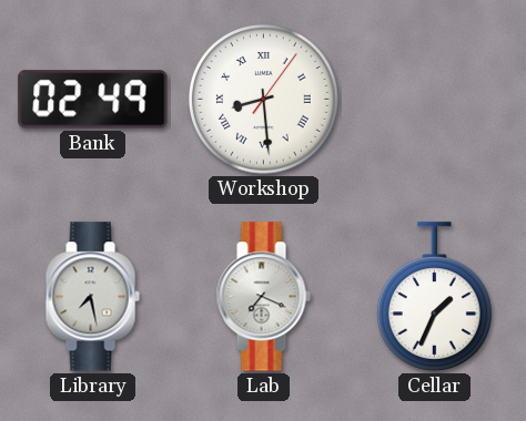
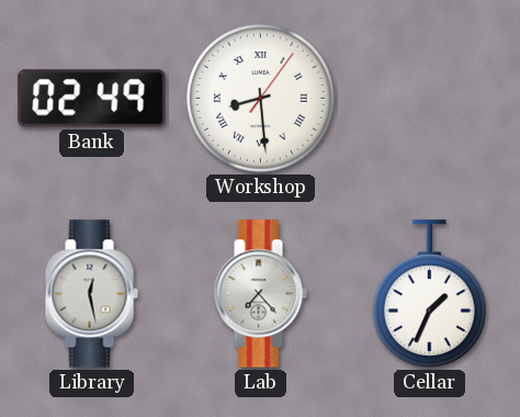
Library: 7:28 -> 12:28
Lab: 7:19 -> 7:23
